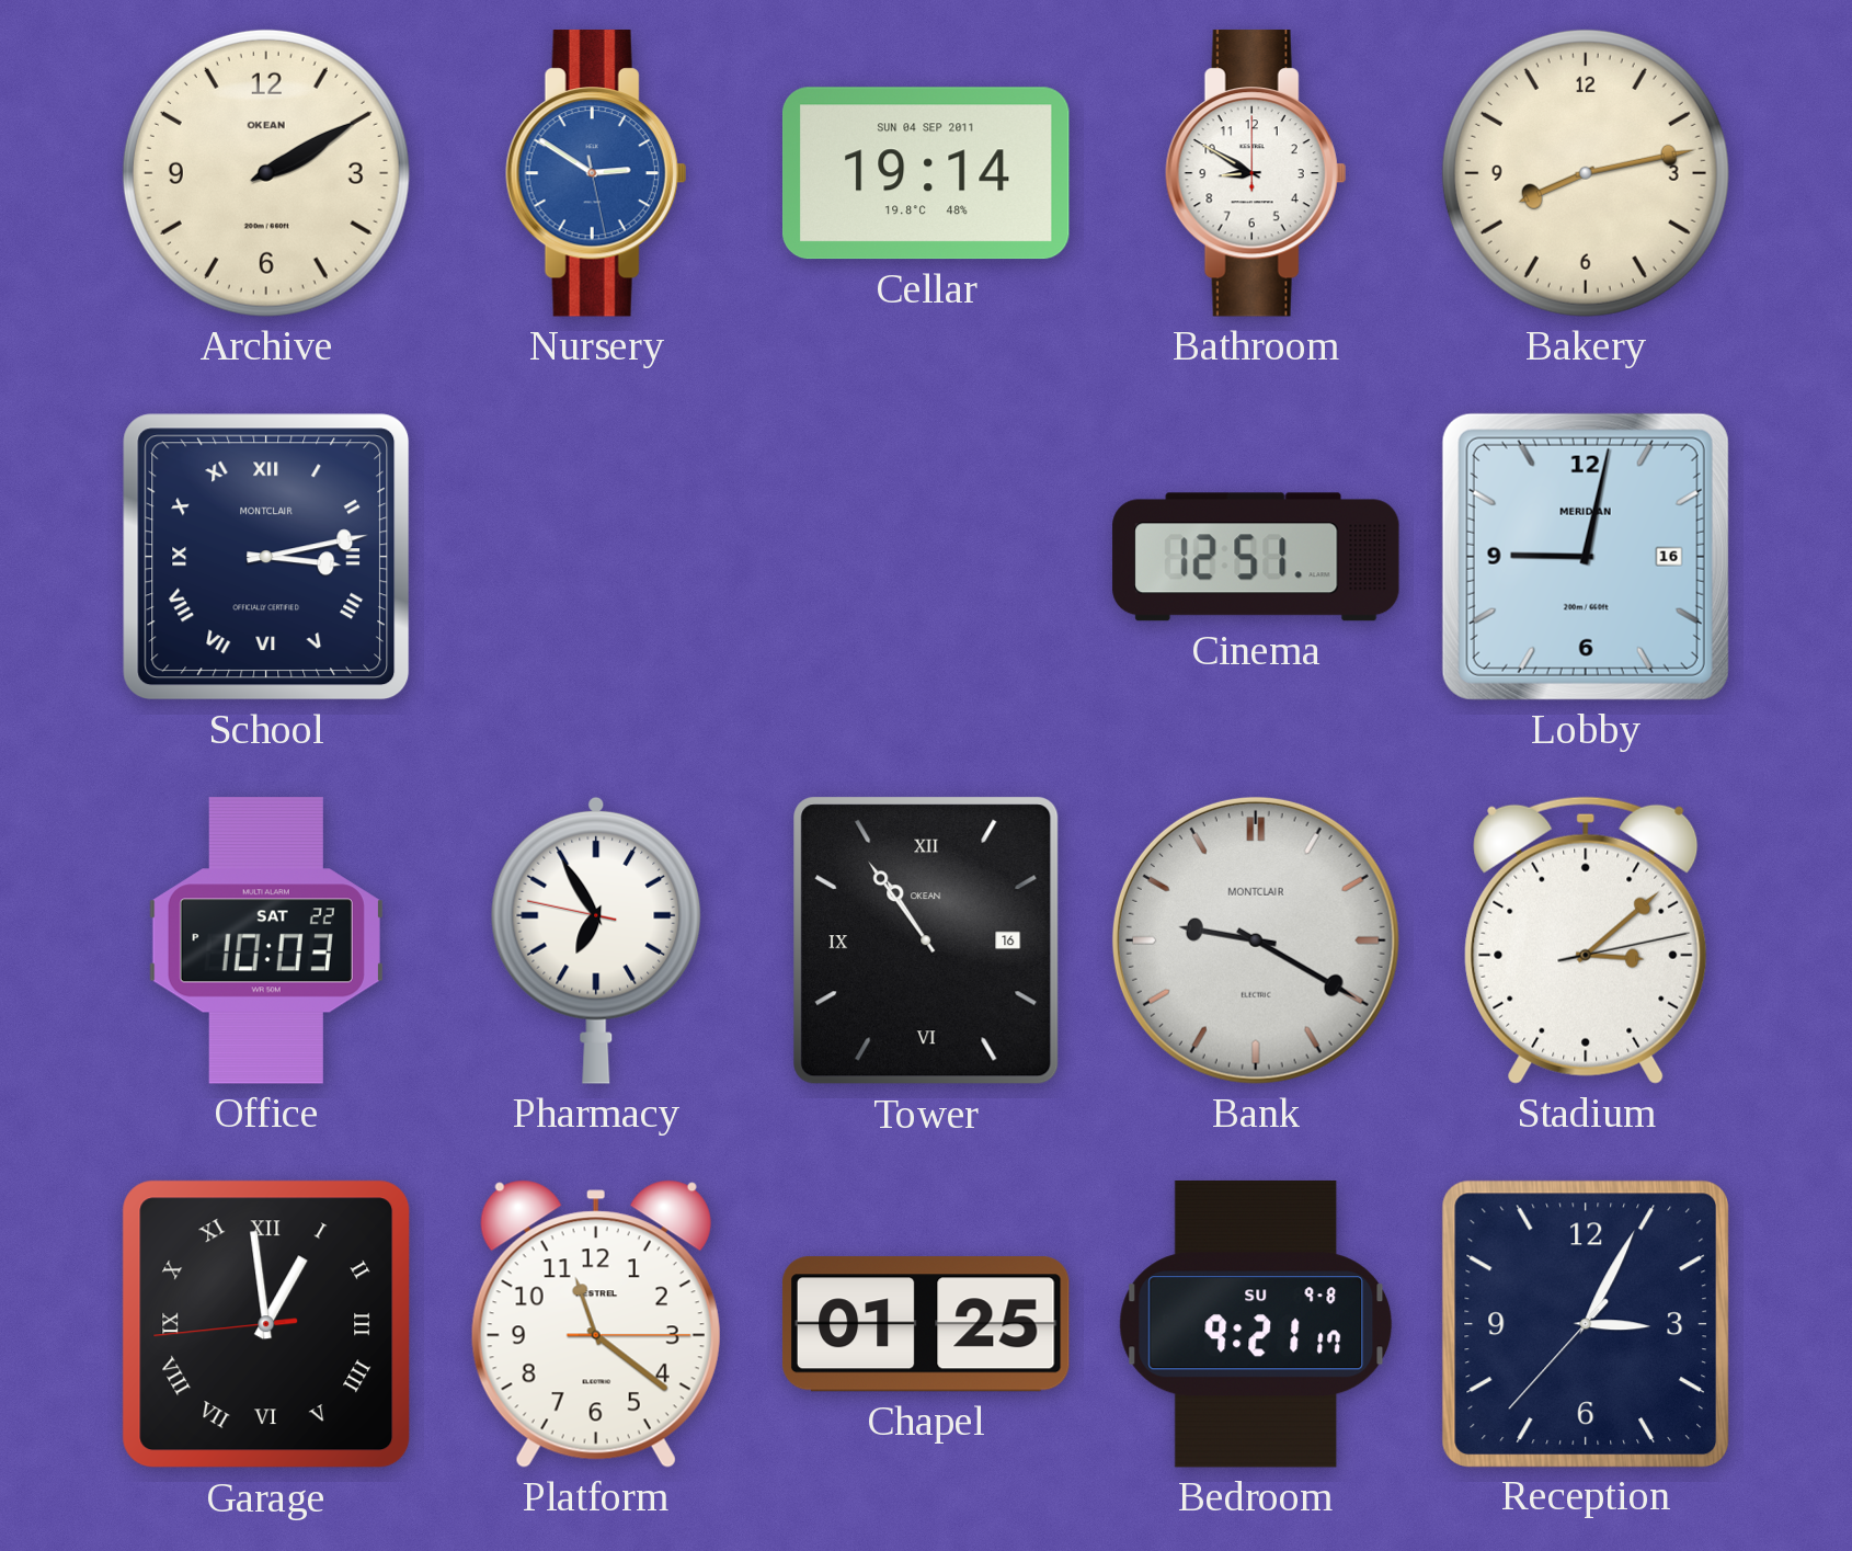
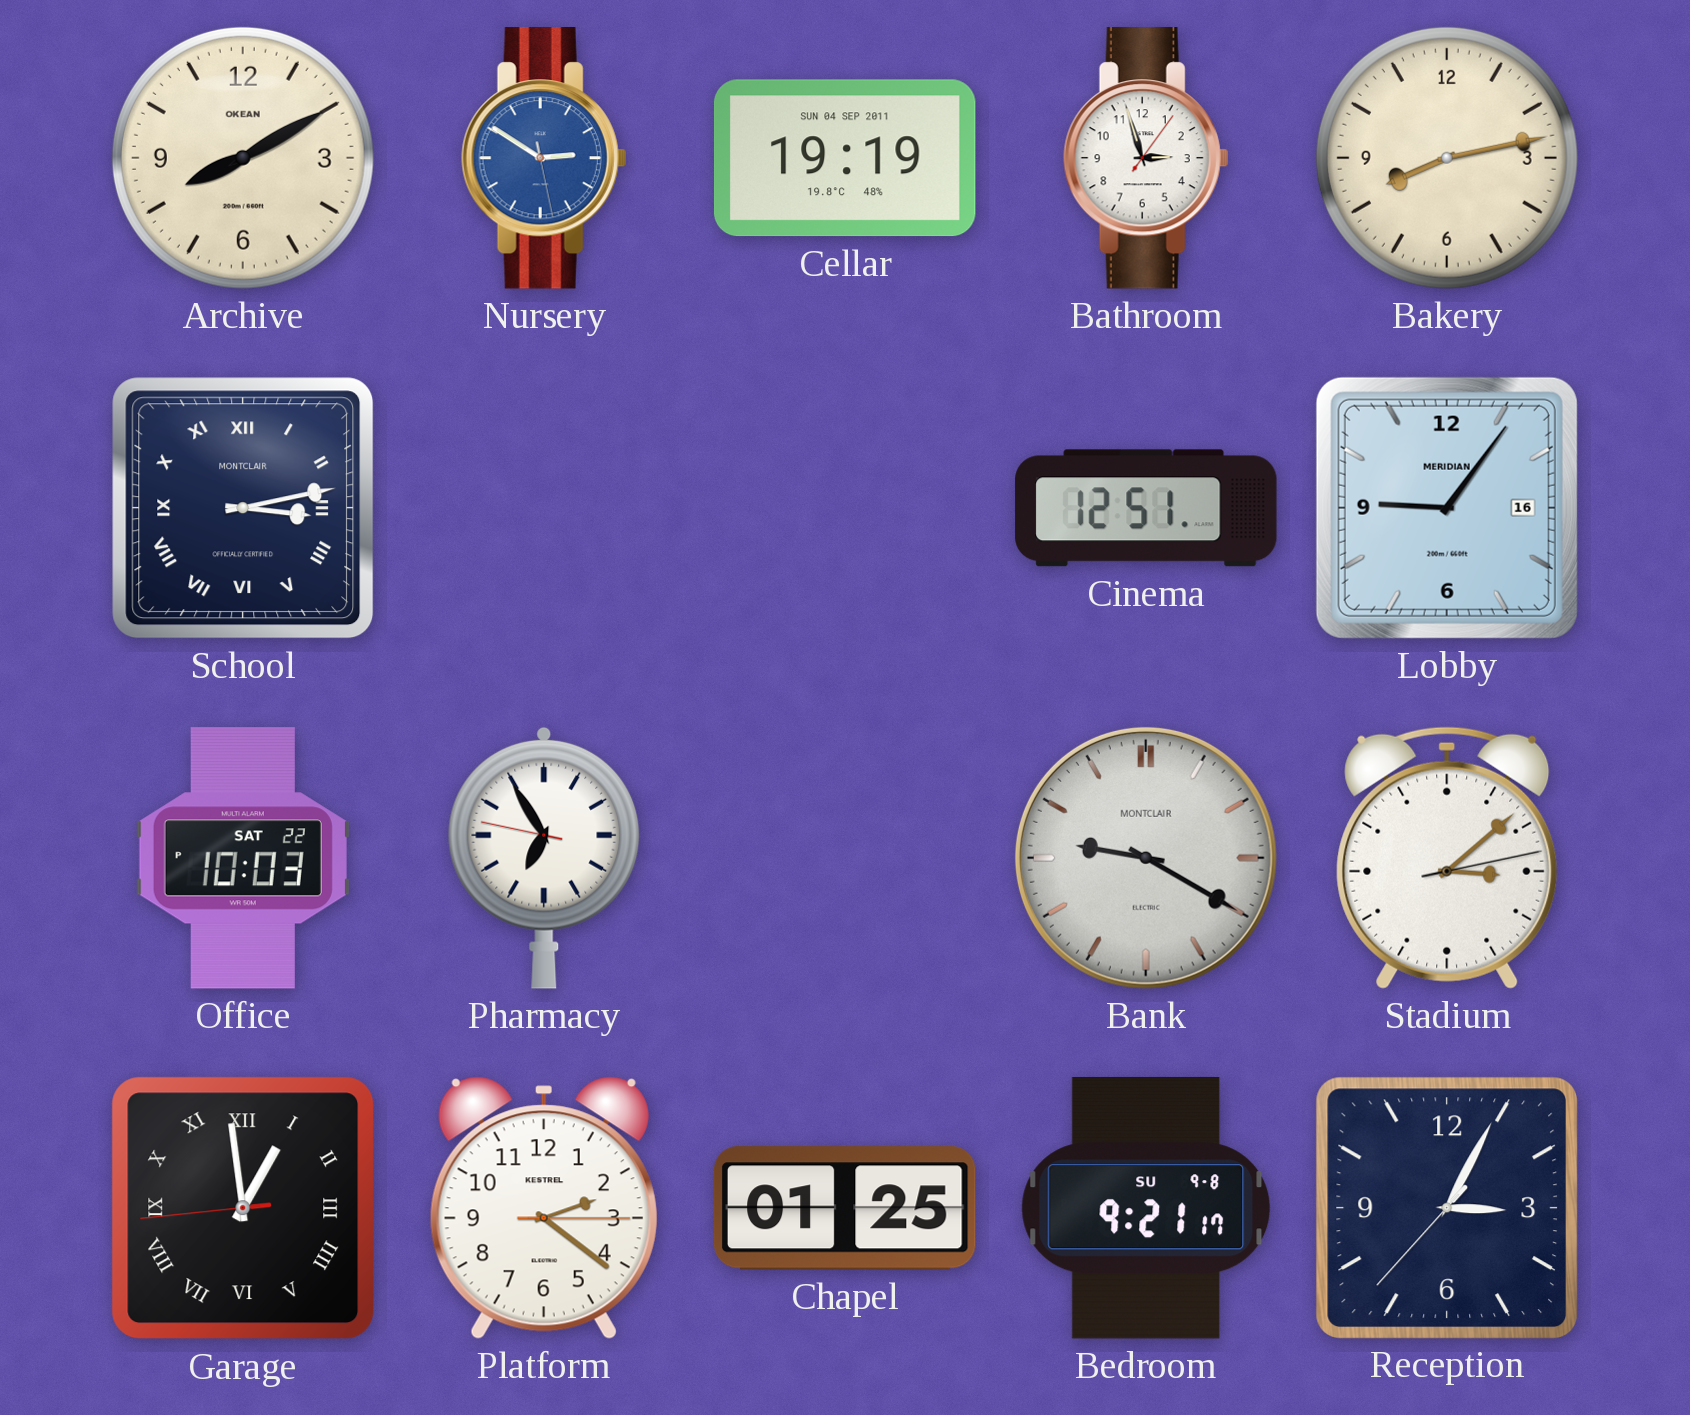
Archive: 2:10 -> 8:10
Cellar: 19:14 -> 19:19
Bathroom: 8:50 -> 2:57
Lobby: 9:02 -> 9:06
Tower: 10:54 -> none
Platform: 11:21 -> 2:21
